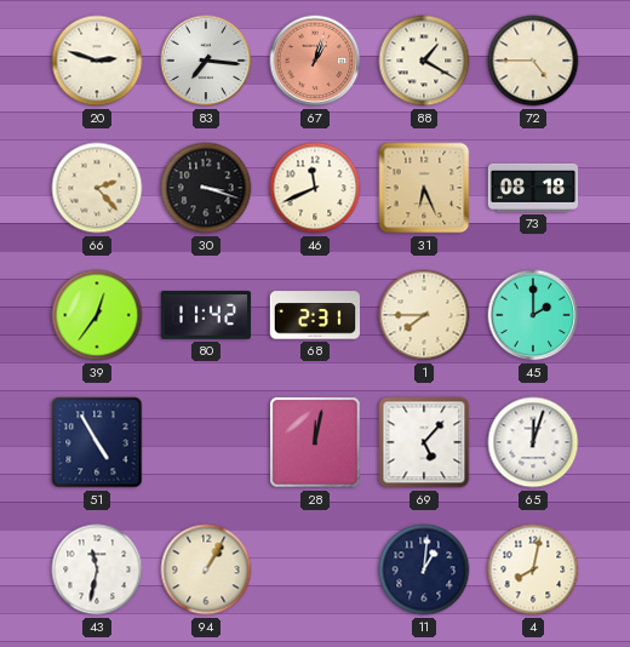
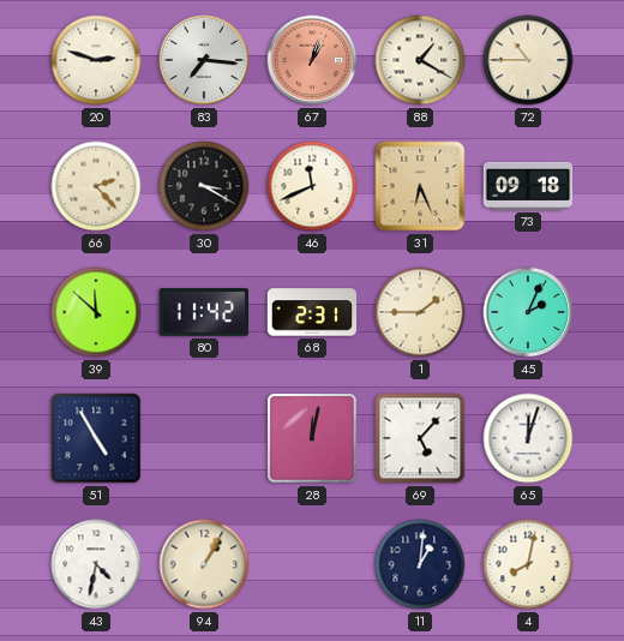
72: 4:45 -> 10:45
30: 3:18 -> 3:20
73: 08:18 -> 09:18
39: 12:36 -> 11:52
1: 7:45 -> 1:45
45: 2:00 -> 2:04
43: 11:32 -> 4:32
